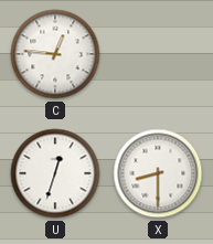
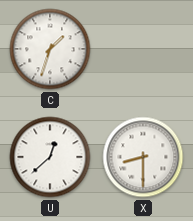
C: 12:46 -> 1:33
U: 12:33 -> 12:38
